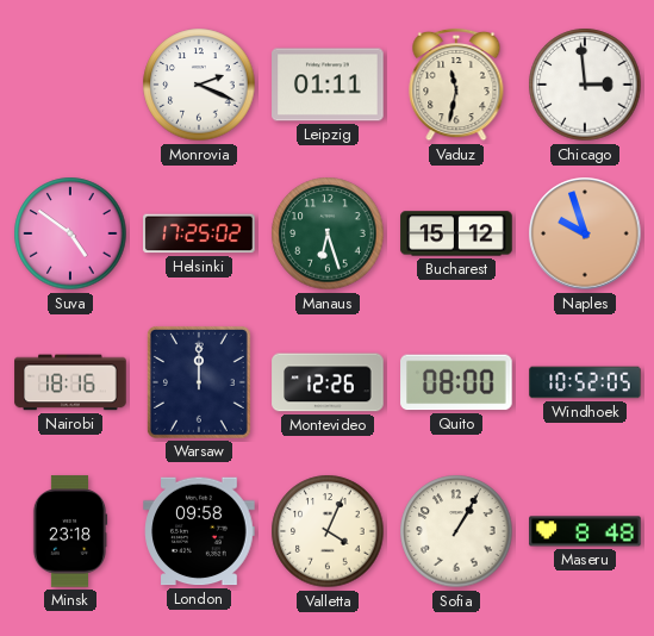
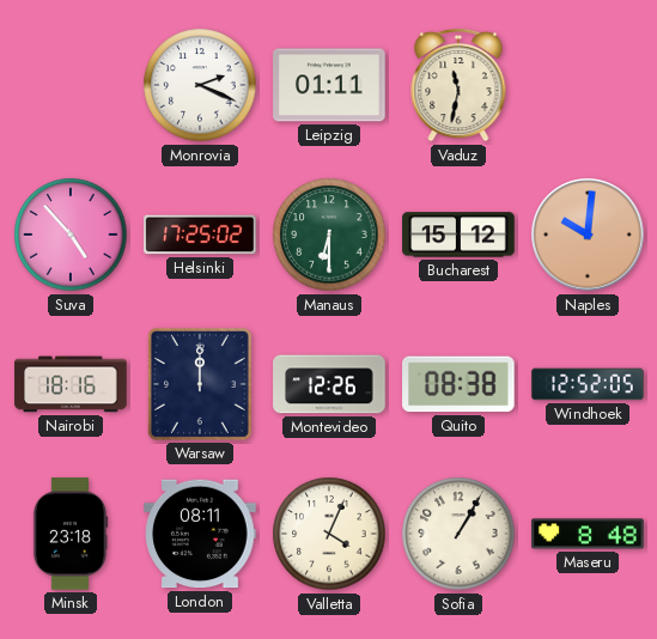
Chicago: 2:59 -> none
Suva: 4:51 -> 4:53
Manaus: 6:27 -> 6:30
Naples: 9:57 -> 10:01
Quito: 08:00 -> 08:38
Windhoek: 10:52 -> 12:52
London: 09:58 -> 08:11
